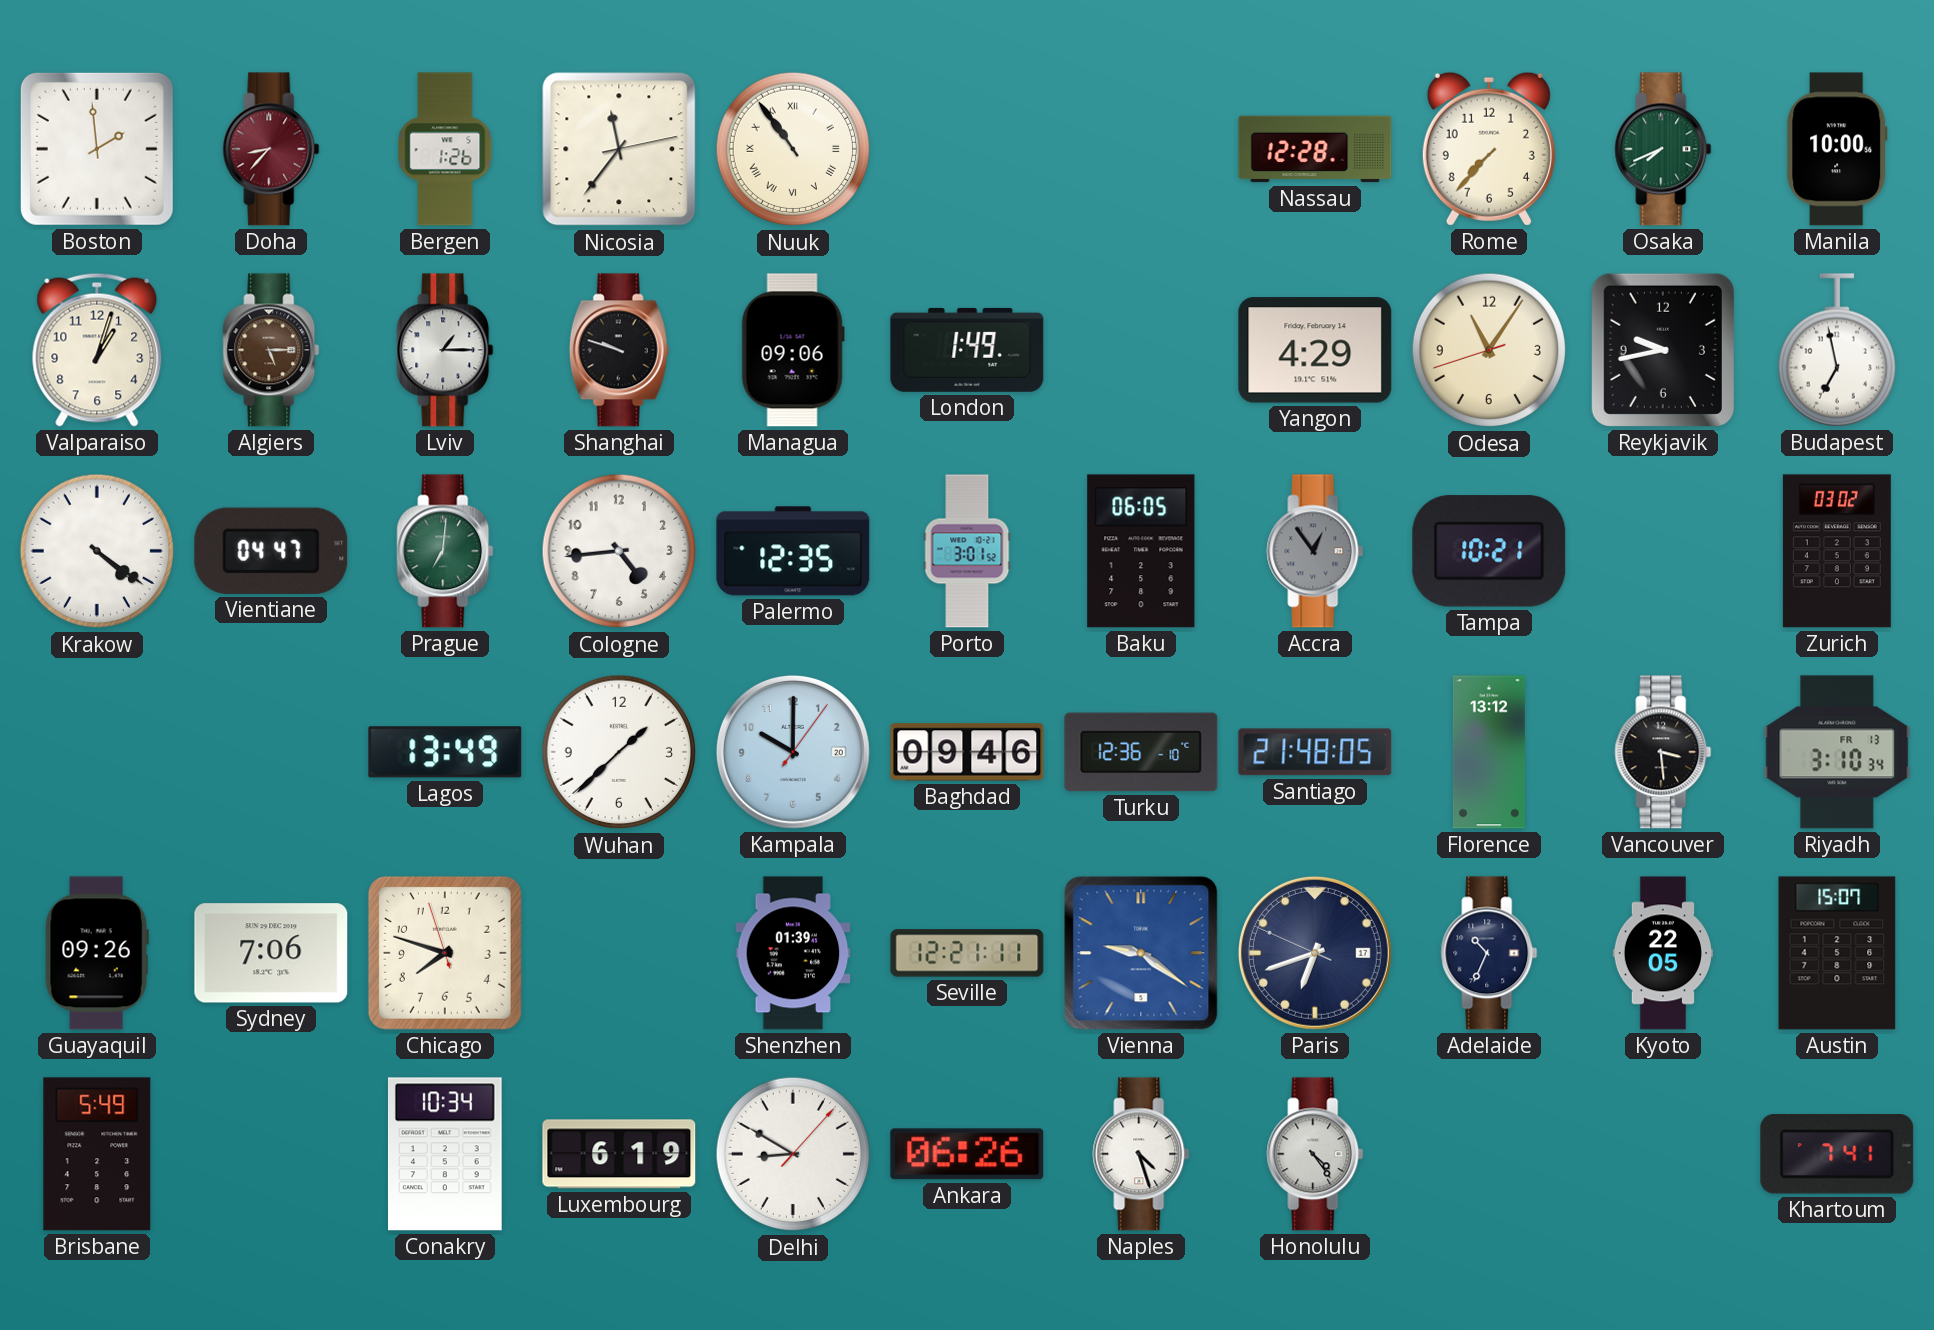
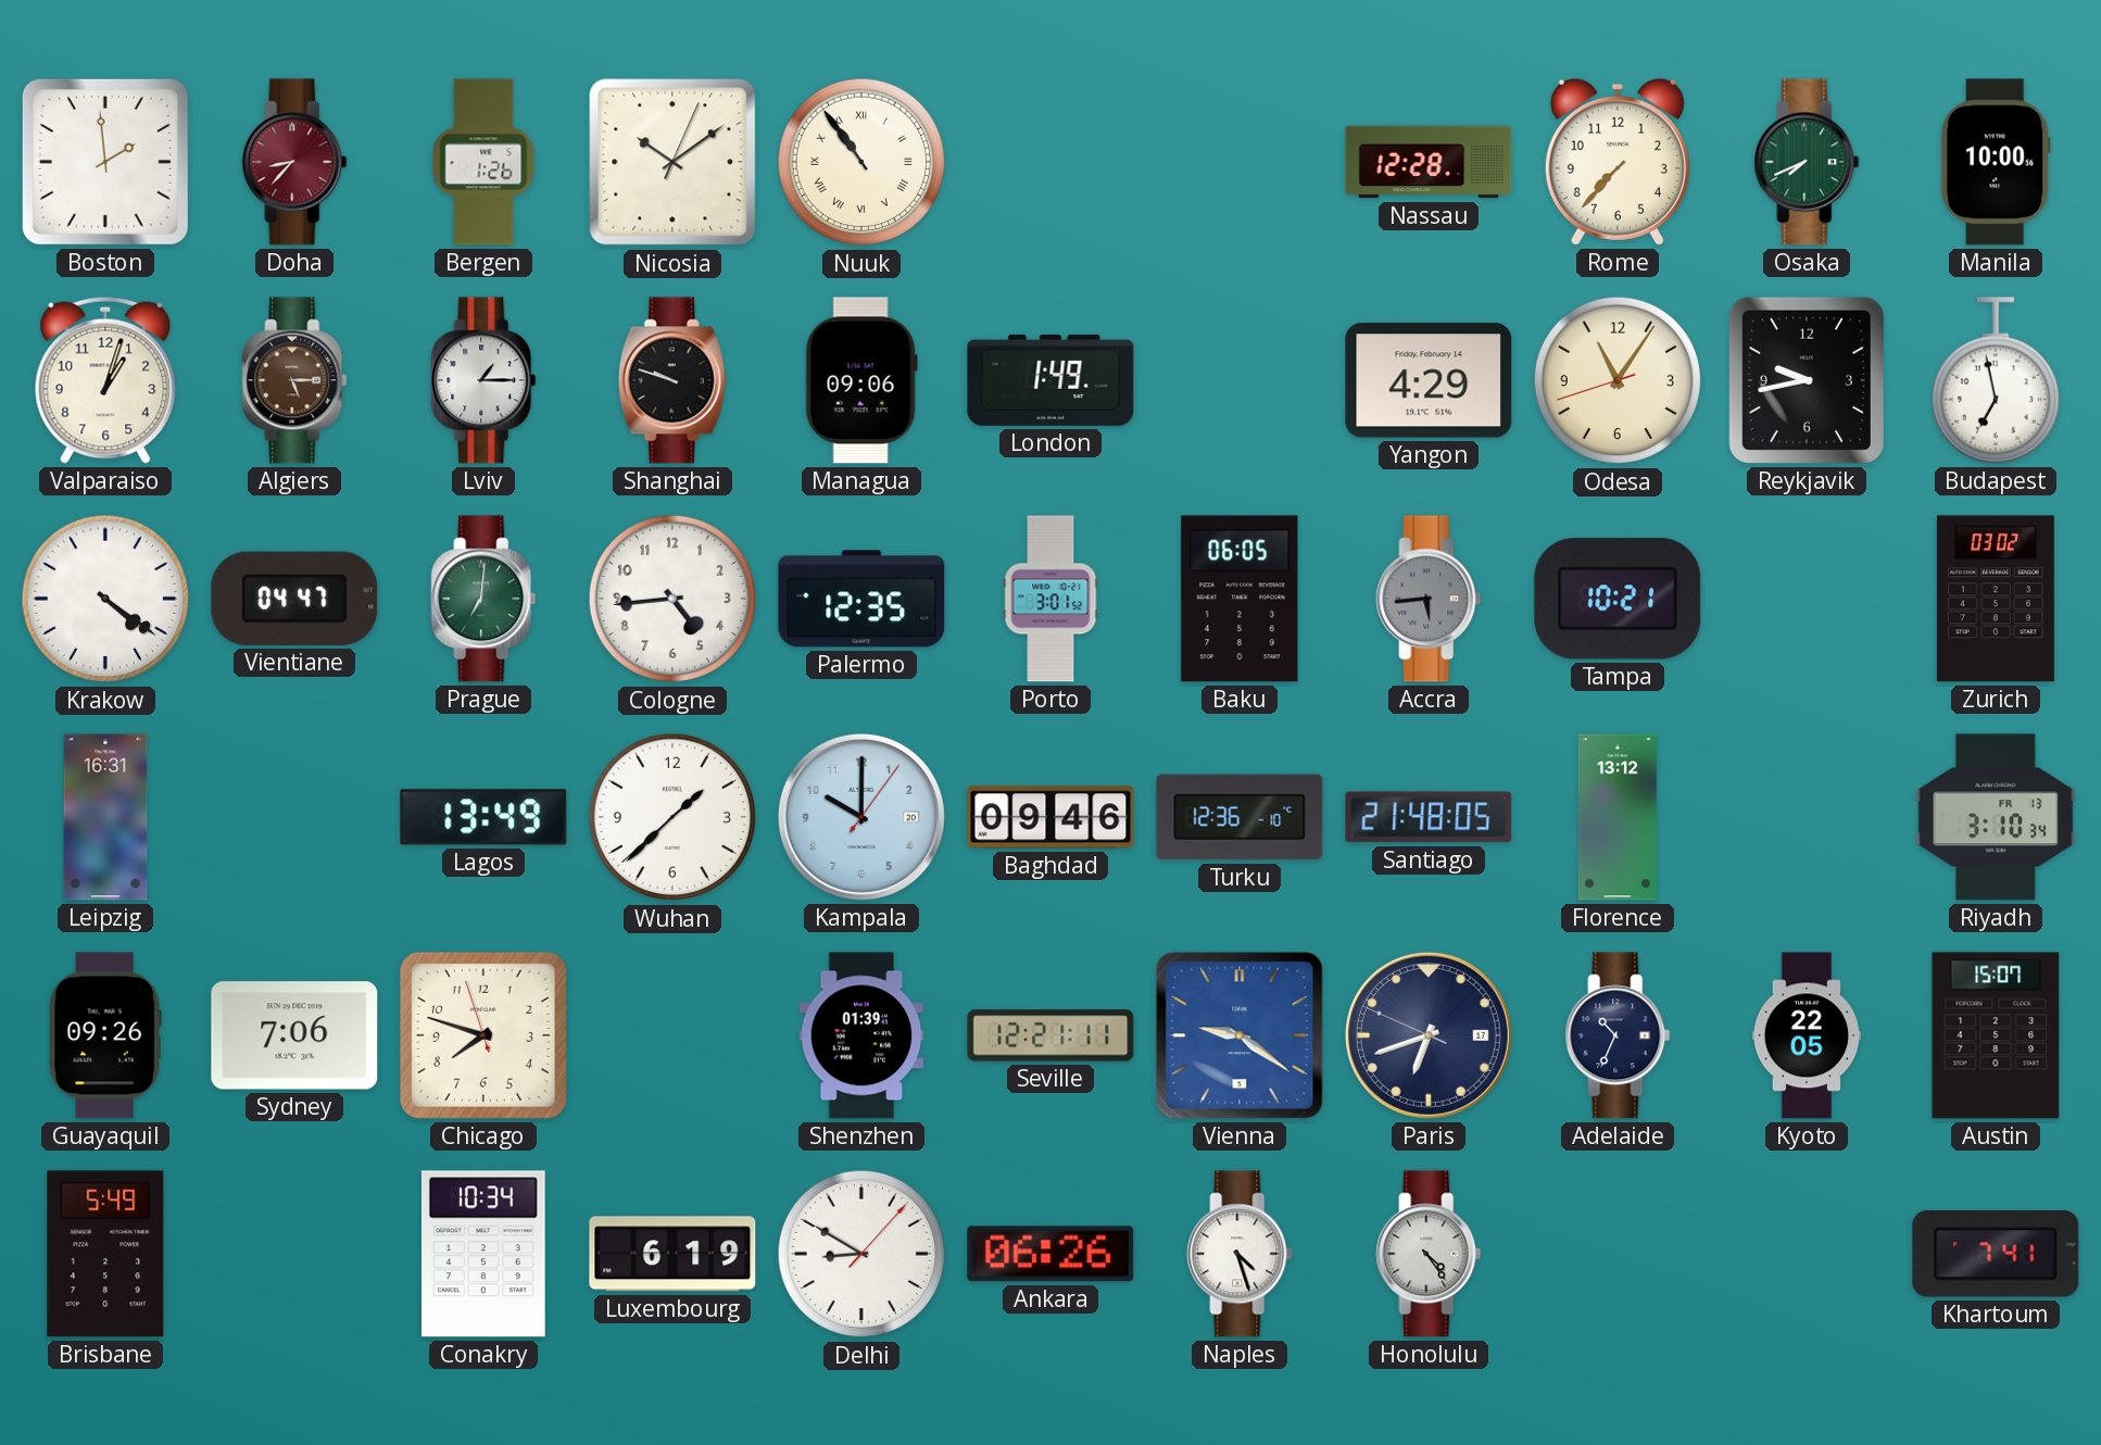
Nicosia: 11:36 -> 10:09
Accra: 12:54 -> 5:44
Leipzig: none -> 16:31
Vancouver: 3:29 -> none
